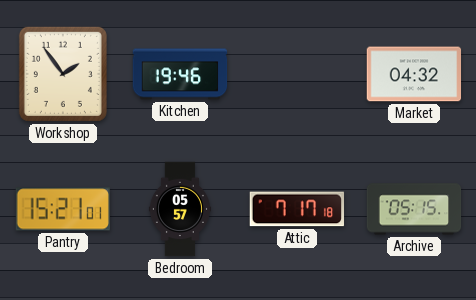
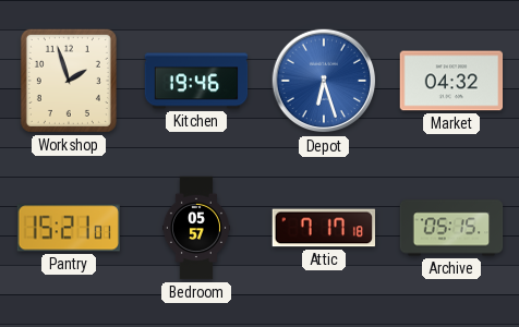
Workshop: 1:54 -> 1:57
Depot: none -> 6:27
